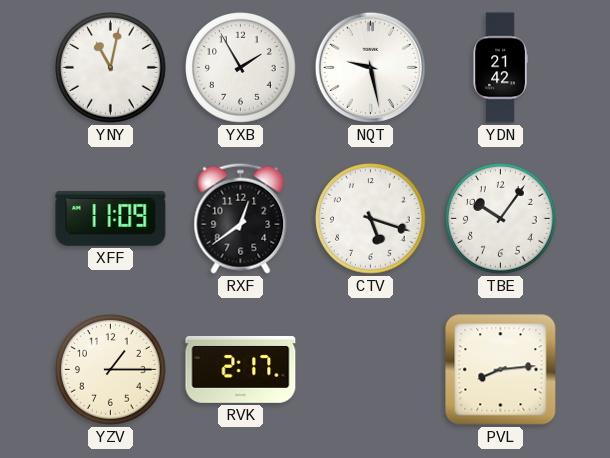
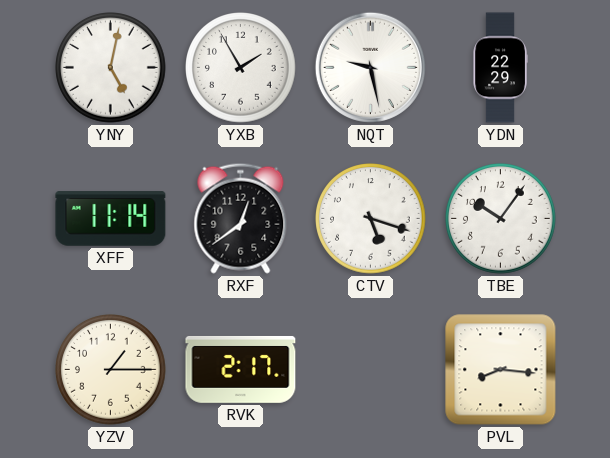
YNY: 11:02 -> 5:02
YDN: 21:42 -> 22:29
XFF: 11:09 -> 11:14
PVL: 8:14 -> 8:16
